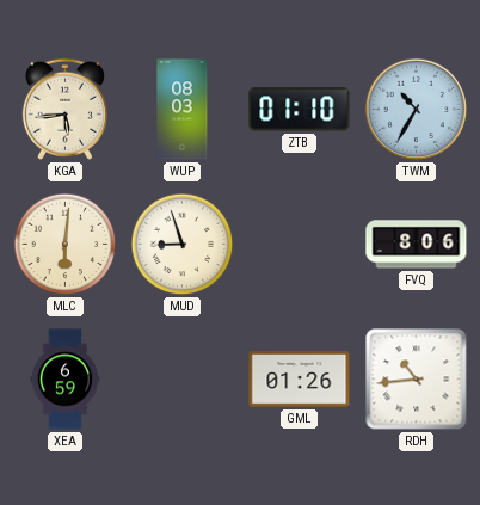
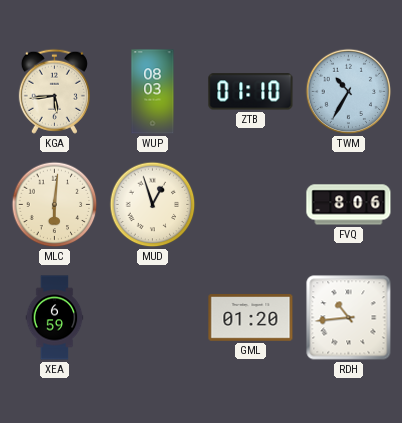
MUD: 8:57 -> 12:57
GML: 01:26 -> 01:20
